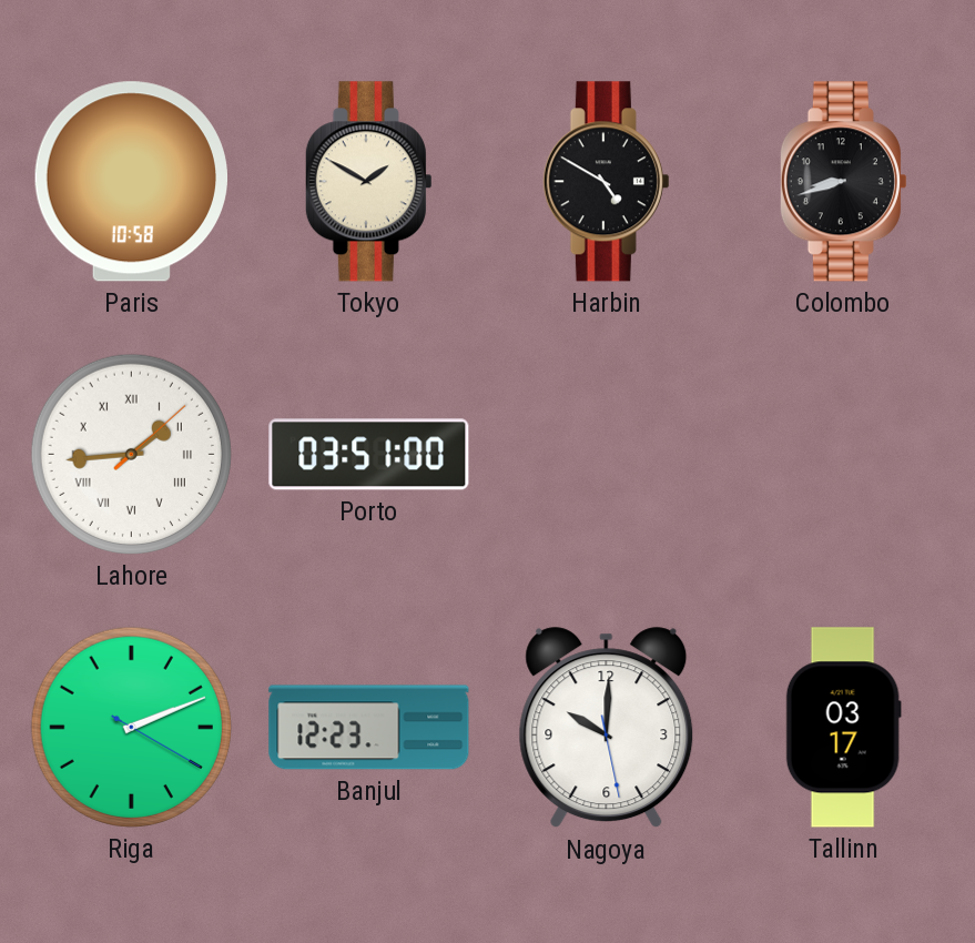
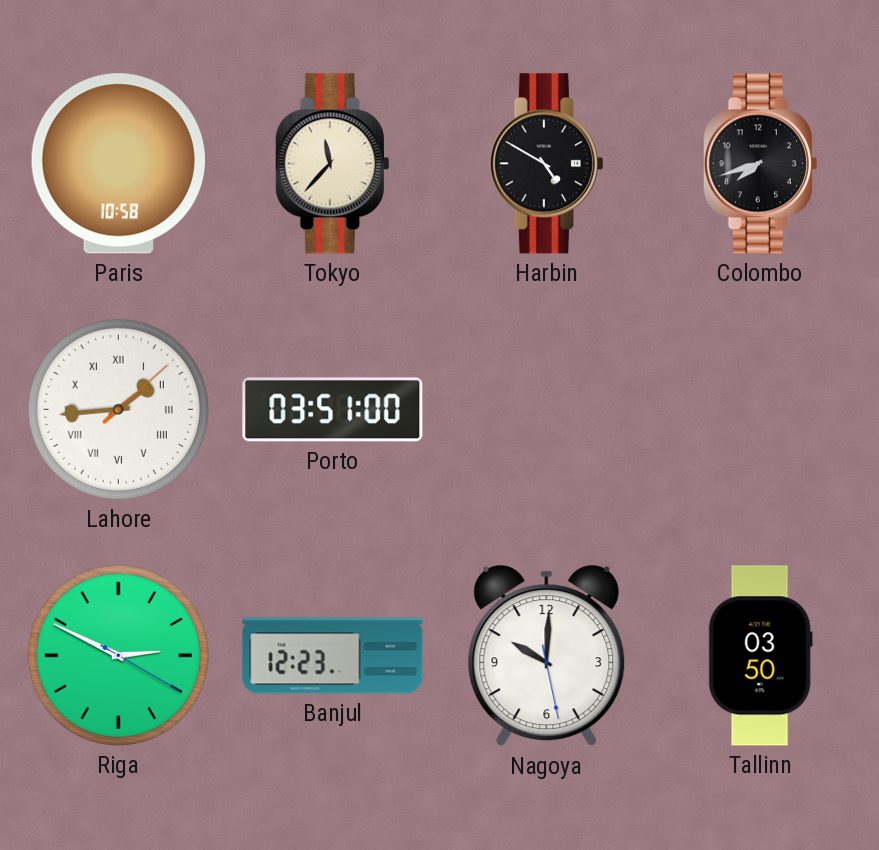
Tokyo: 1:50 -> 11:37
Colombo: 8:42 -> 7:42
Riga: 2:11 -> 2:49
Tallinn: 03:17 -> 03:50
